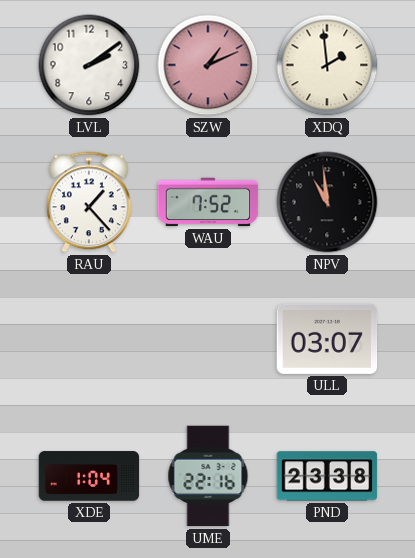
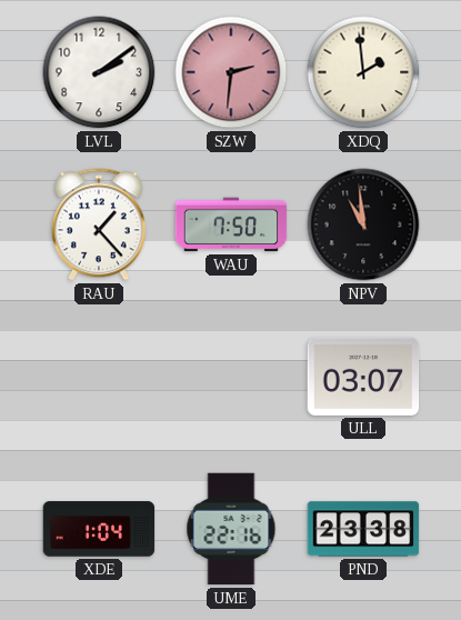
SZW: 1:11 -> 2:31
WAU: 7:52 -> 7:50
